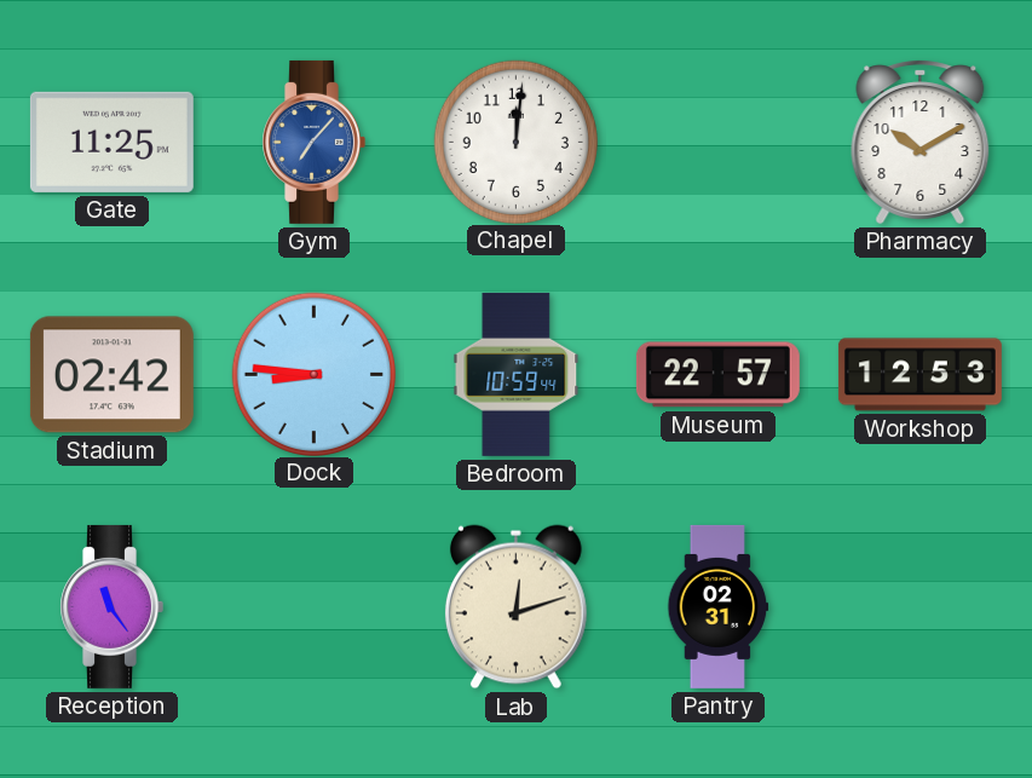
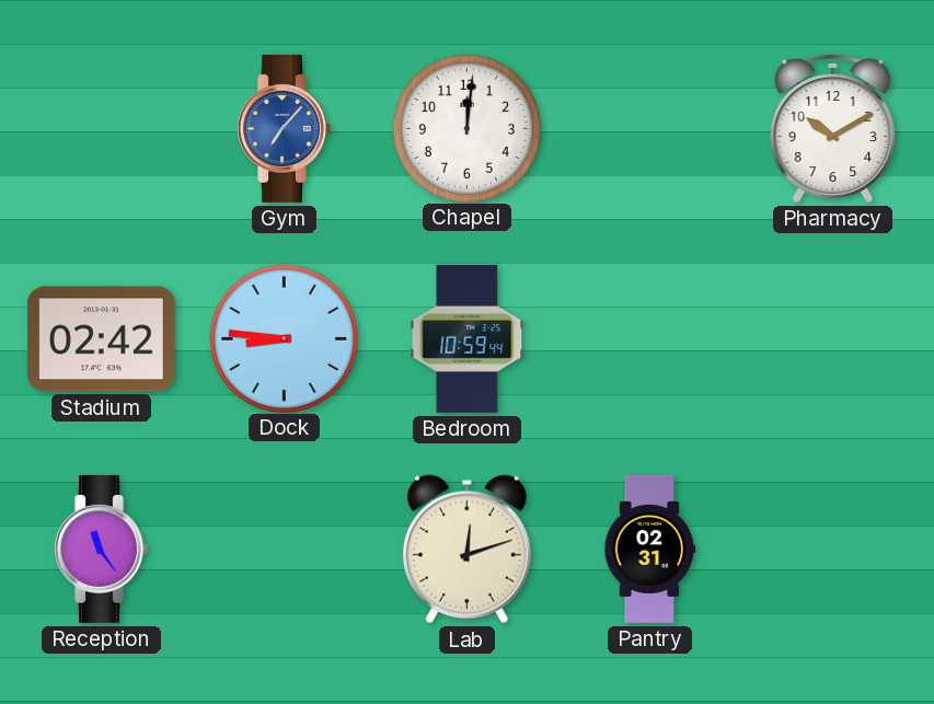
Gate: 11:25 -> none
Museum: 22:57 -> none
Workshop: 12:53 -> none
